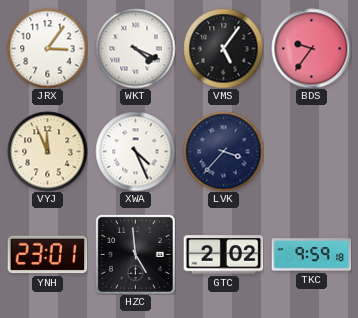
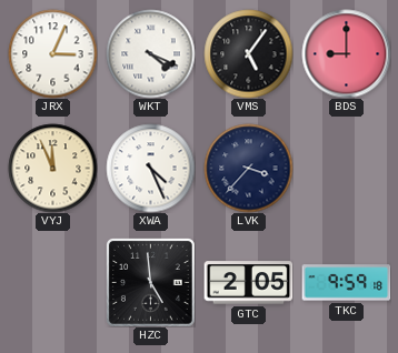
JRX: 3:06 -> 3:04
BDS: 9:36 -> 9:00
YNH: 23:01 -> none
GTC: 2:02 -> 2:05
